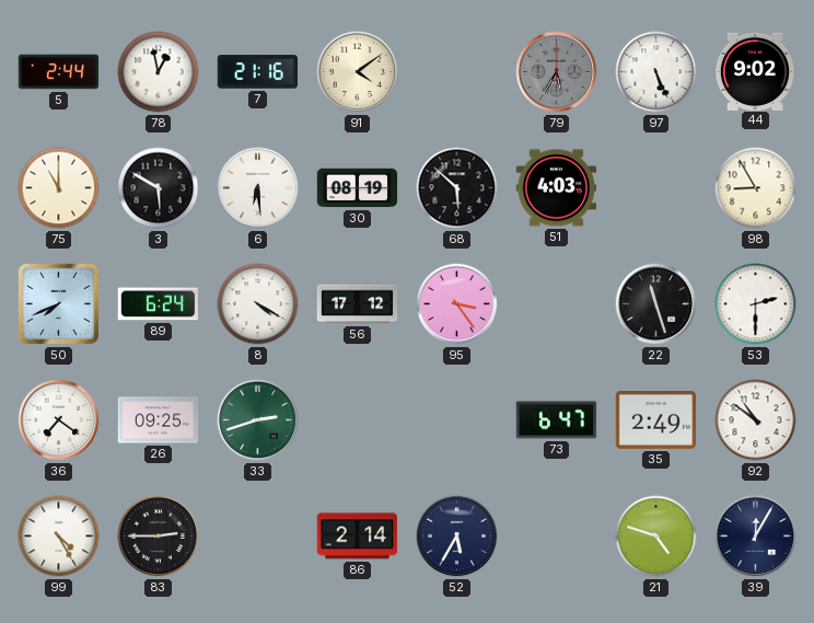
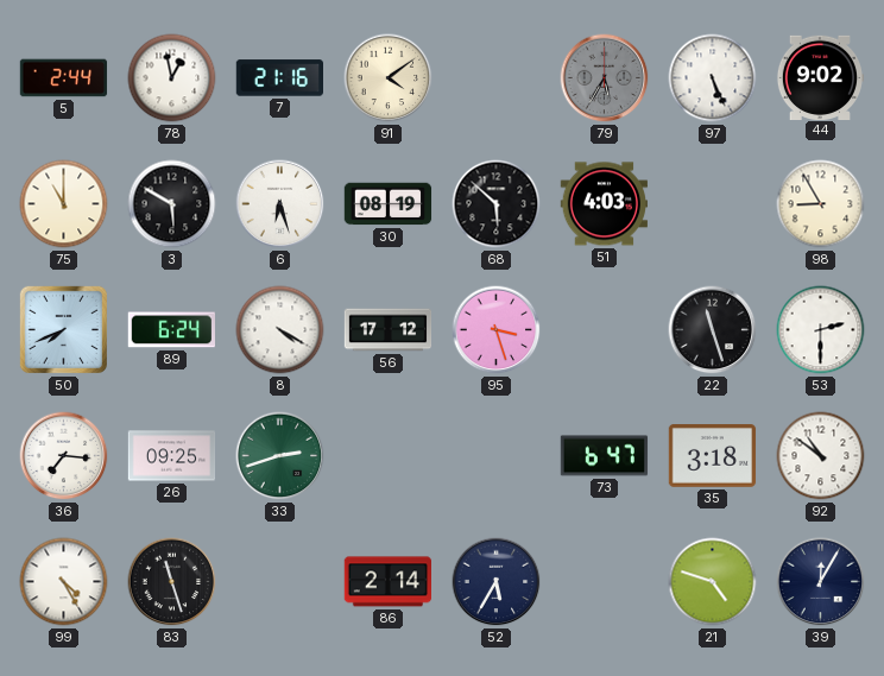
6: 6:29 -> 6:27
95: 3:24 -> 3:27
36: 7:21 -> 7:16
35: 2:49 -> 3:18
83: 2:45 -> 11:27
